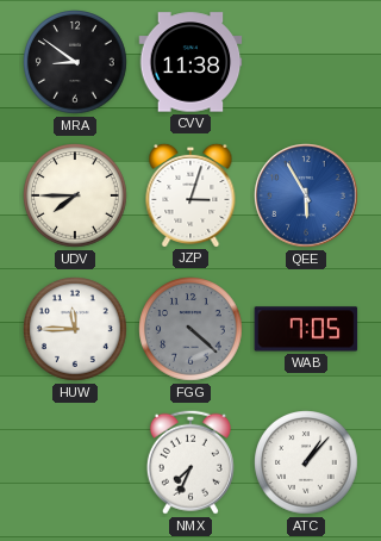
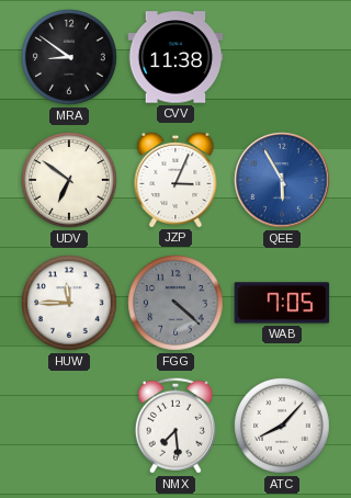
UDV: 7:45 -> 6:51
JZP: 3:03 -> 3:04
NMX: 7:34 -> 7:29
ATC: 1:07 -> 8:07
